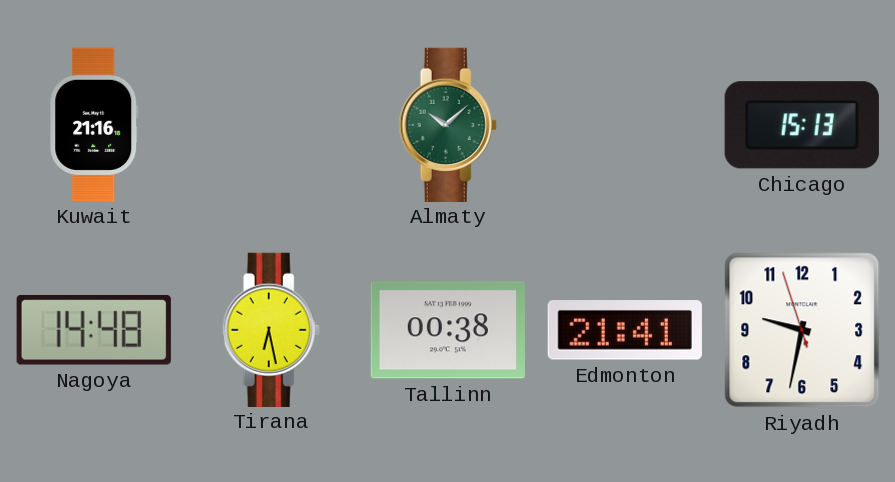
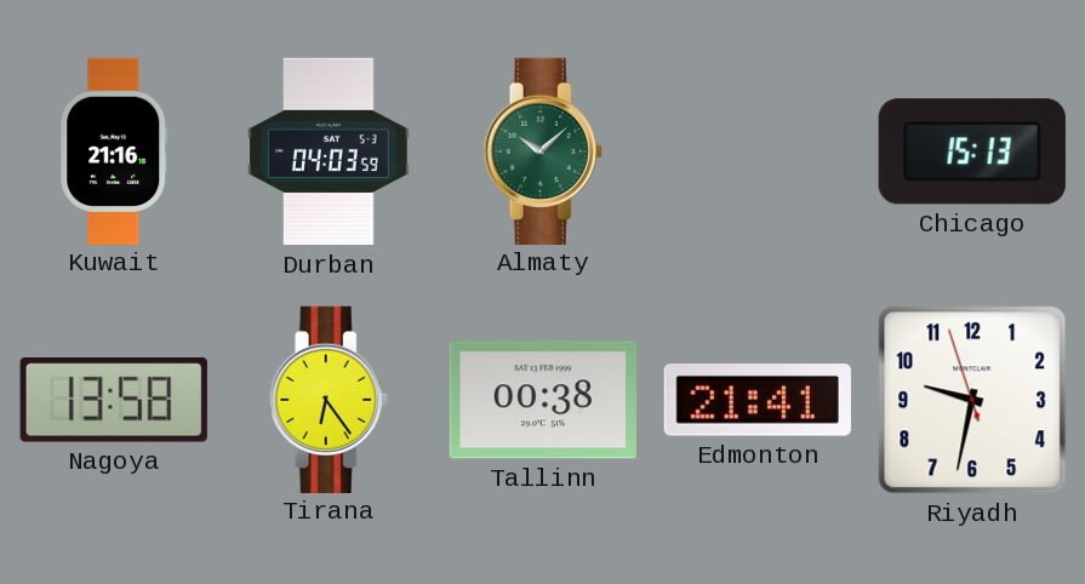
Durban: none -> 04:03
Nagoya: 14:48 -> 13:58
Tirana: 6:28 -> 6:24
